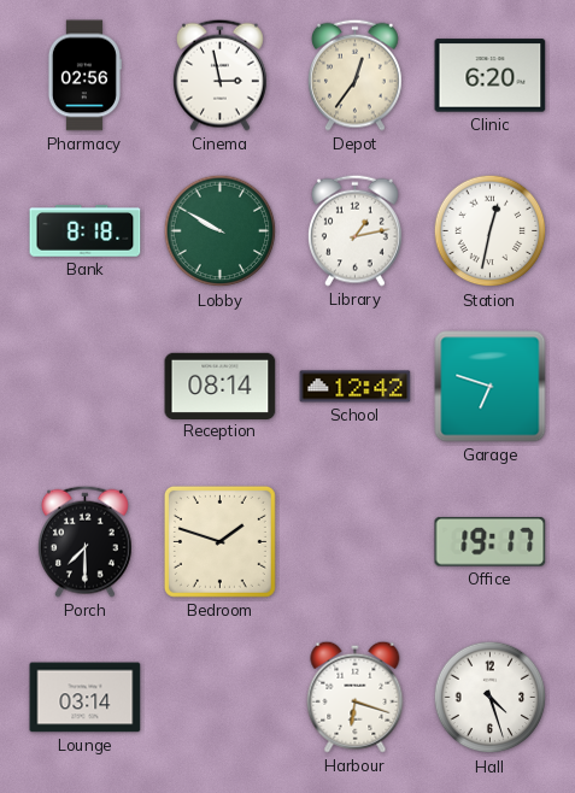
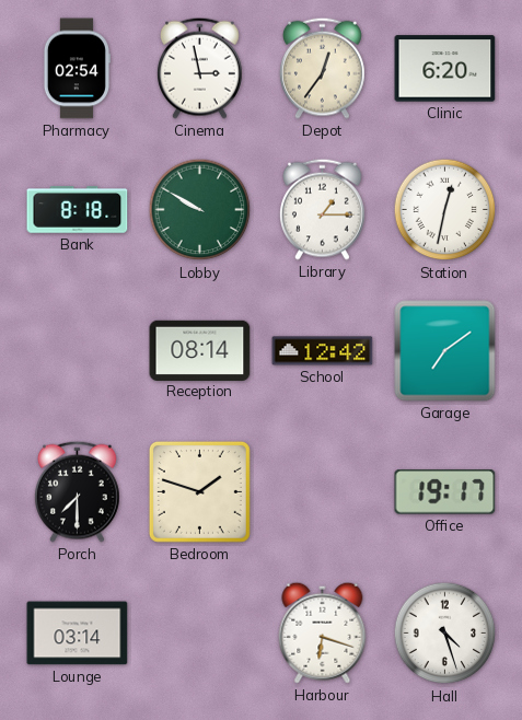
Pharmacy: 02:56 -> 02:54
Library: 1:13 -> 1:15
Garage: 6:48 -> 7:09
